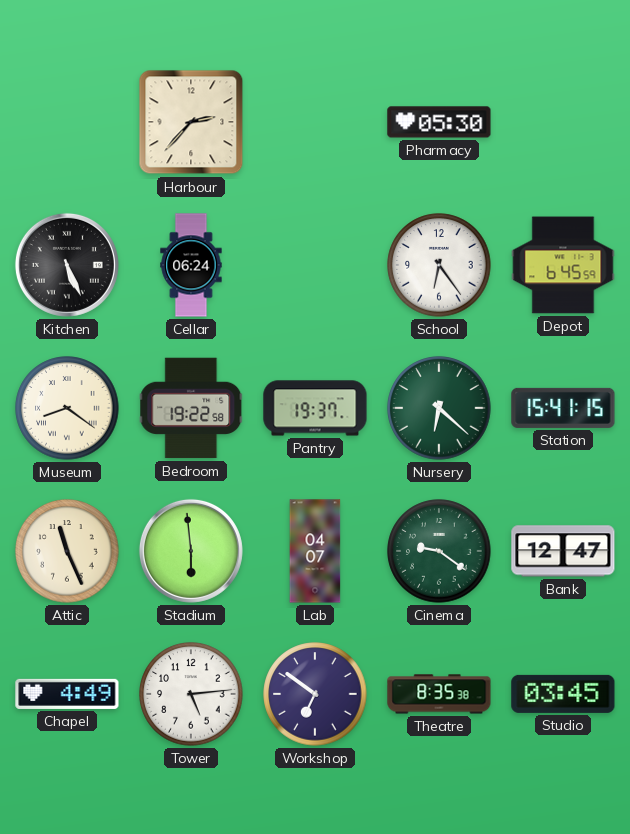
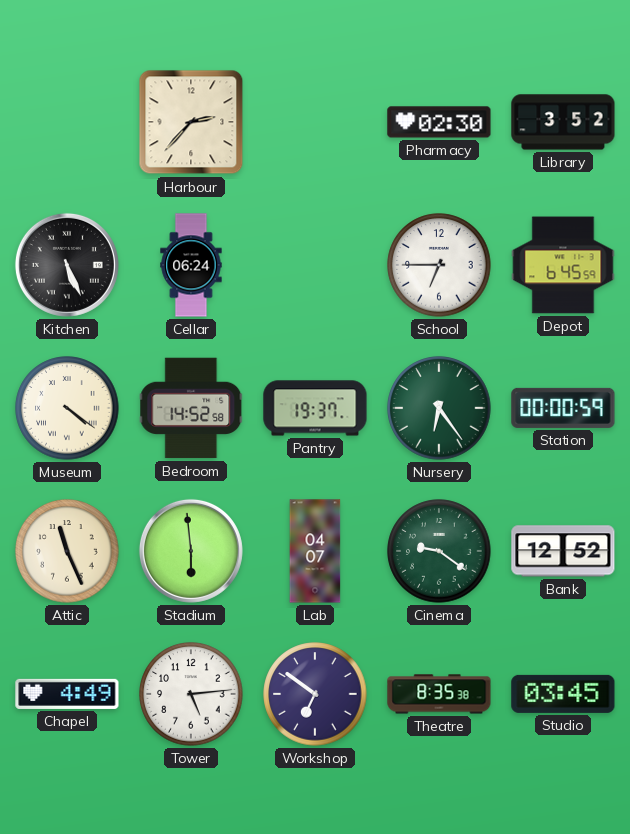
Pharmacy: 05:30 -> 02:30
Library: none -> 3:52
School: 6:24 -> 6:45
Museum: 8:21 -> 4:21
Bedroom: 19:22 -> 14:52
Nursery: 6:22 -> 6:24
Station: 15:41 -> 00:00
Bank: 12:47 -> 12:52
